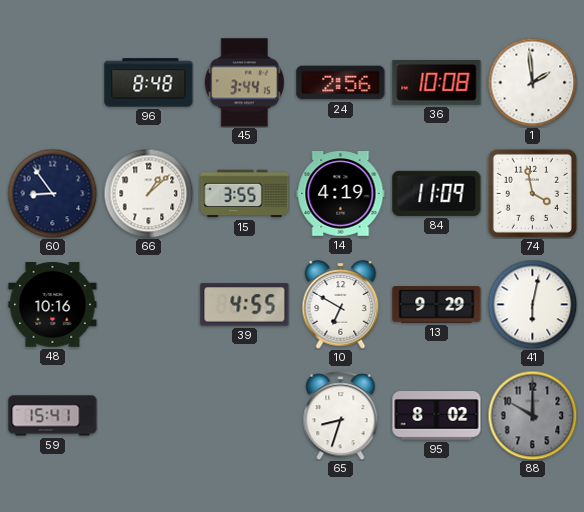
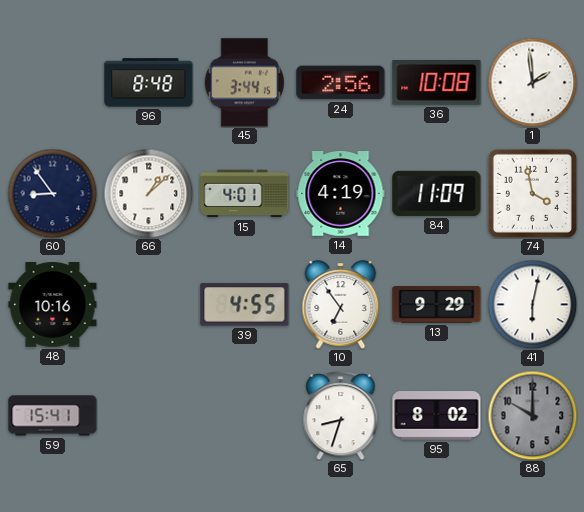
15: 3:55 -> 4:01
10: 6:50 -> 6:54
